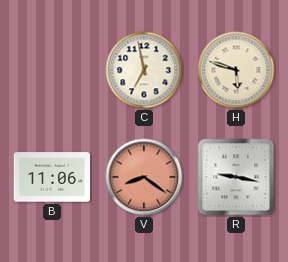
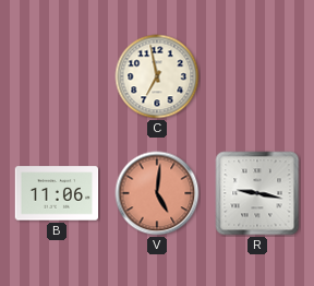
H: 5:48 -> none
V: 8:21 -> 5:01
